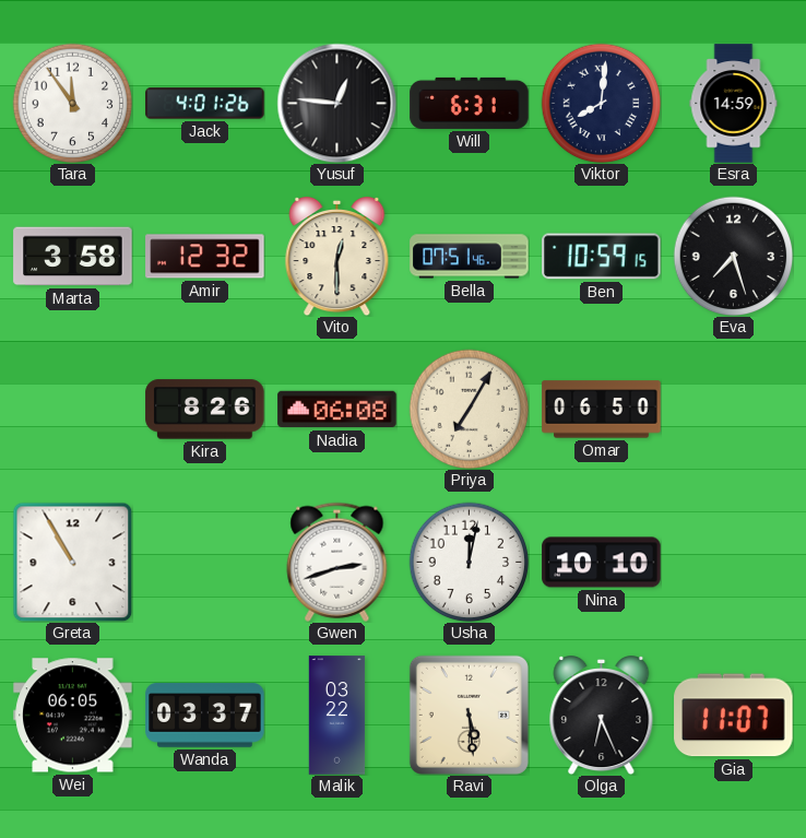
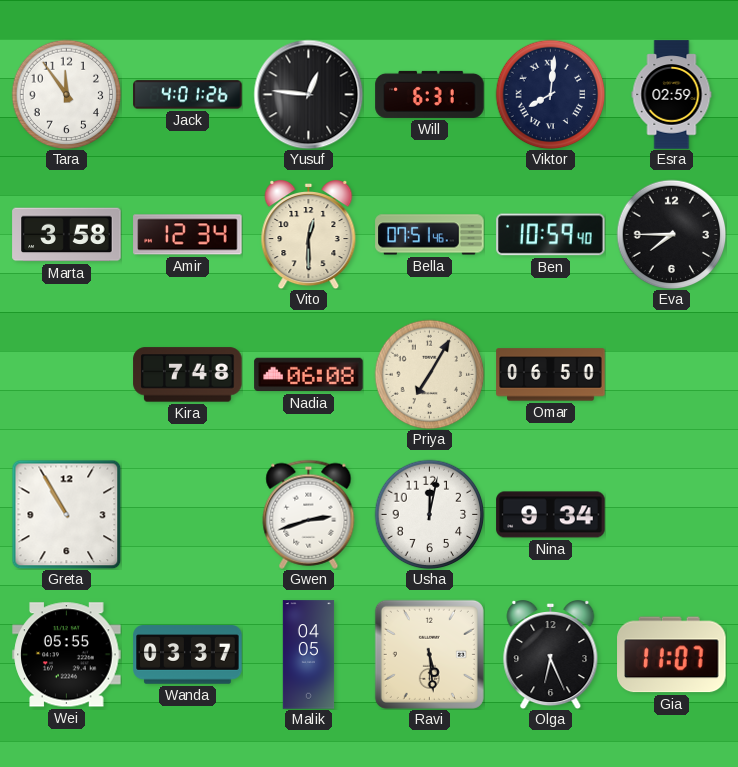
Esra: 14:59 -> 02:59
Amir: 12:32 -> 12:34
Ben: 10:59:15 -> 10:59:40
Eva: 7:27 -> 7:45
Kira: 8:26 -> 7:48
Nina: 10:10 -> 9:34
Wei: 06:05 -> 05:55
Malik: 03:22 -> 04:05
